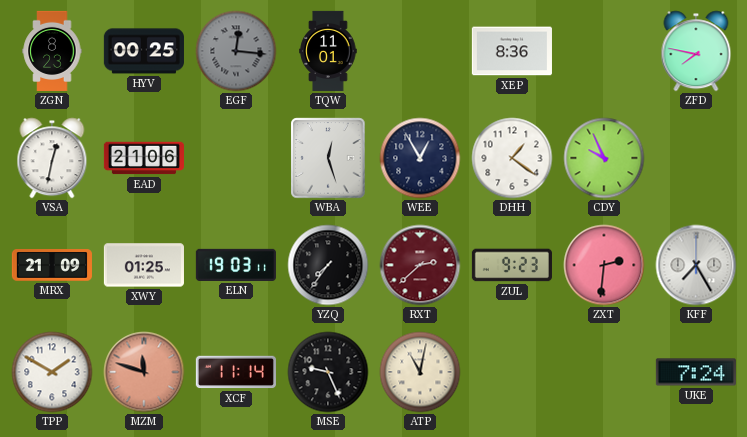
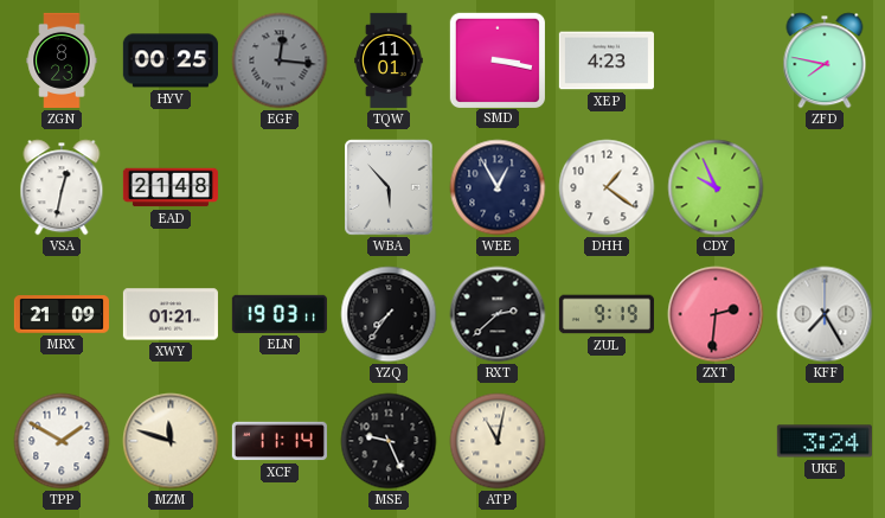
SMD: none -> 3:17
XEP: 8:36 -> 4:23
EAD: 21:06 -> 21:48
WBA: 12:27 -> 5:53
XWY: 01:25 -> 01:21
RXT dial: burgundy -> black
ZUL: 9:23 -> 9:19
MZM dial: salmon -> cream
UKE: 7:24 -> 3:24
